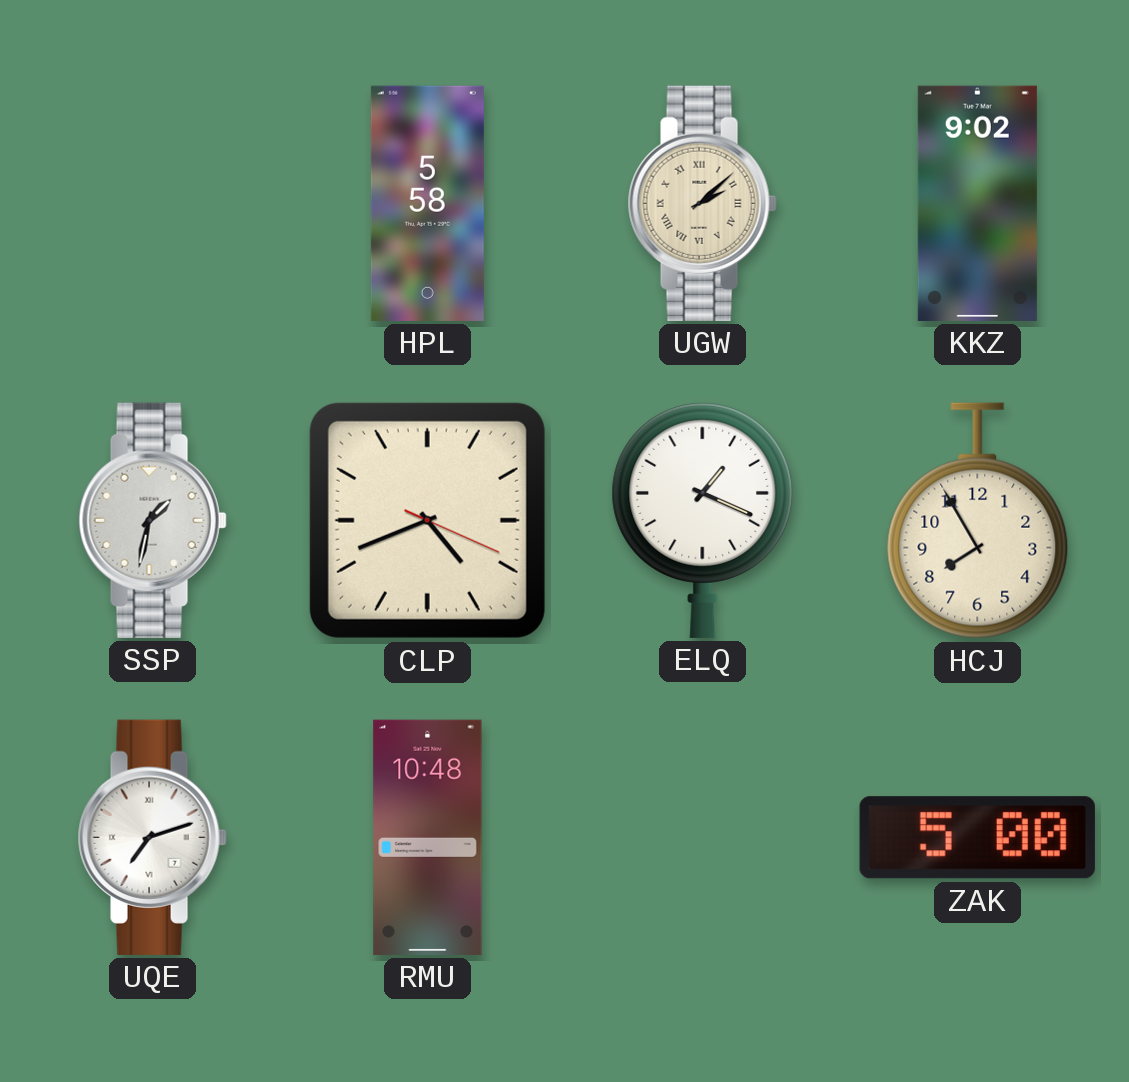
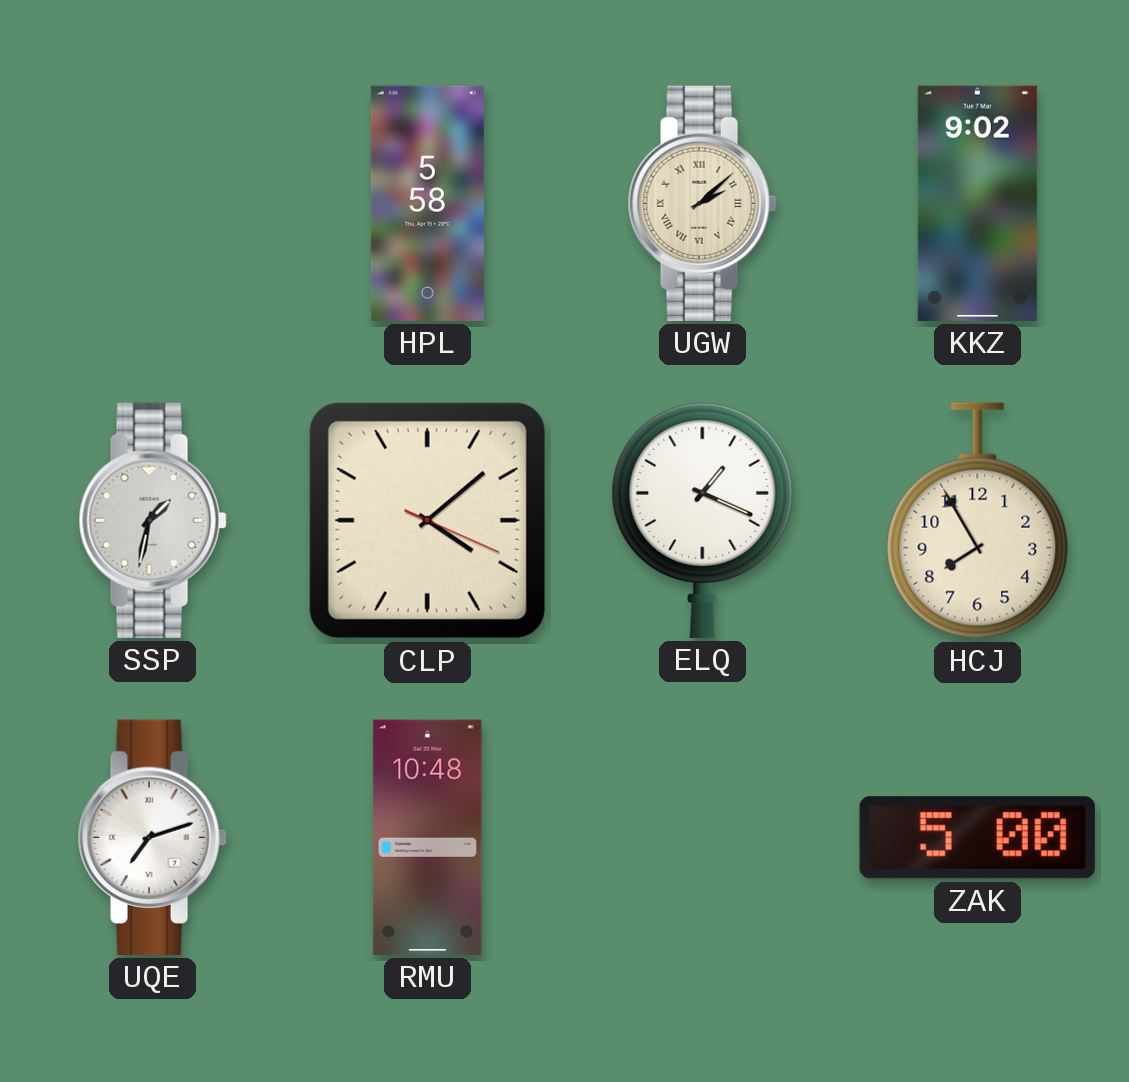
CLP: 4:41 -> 4:08
